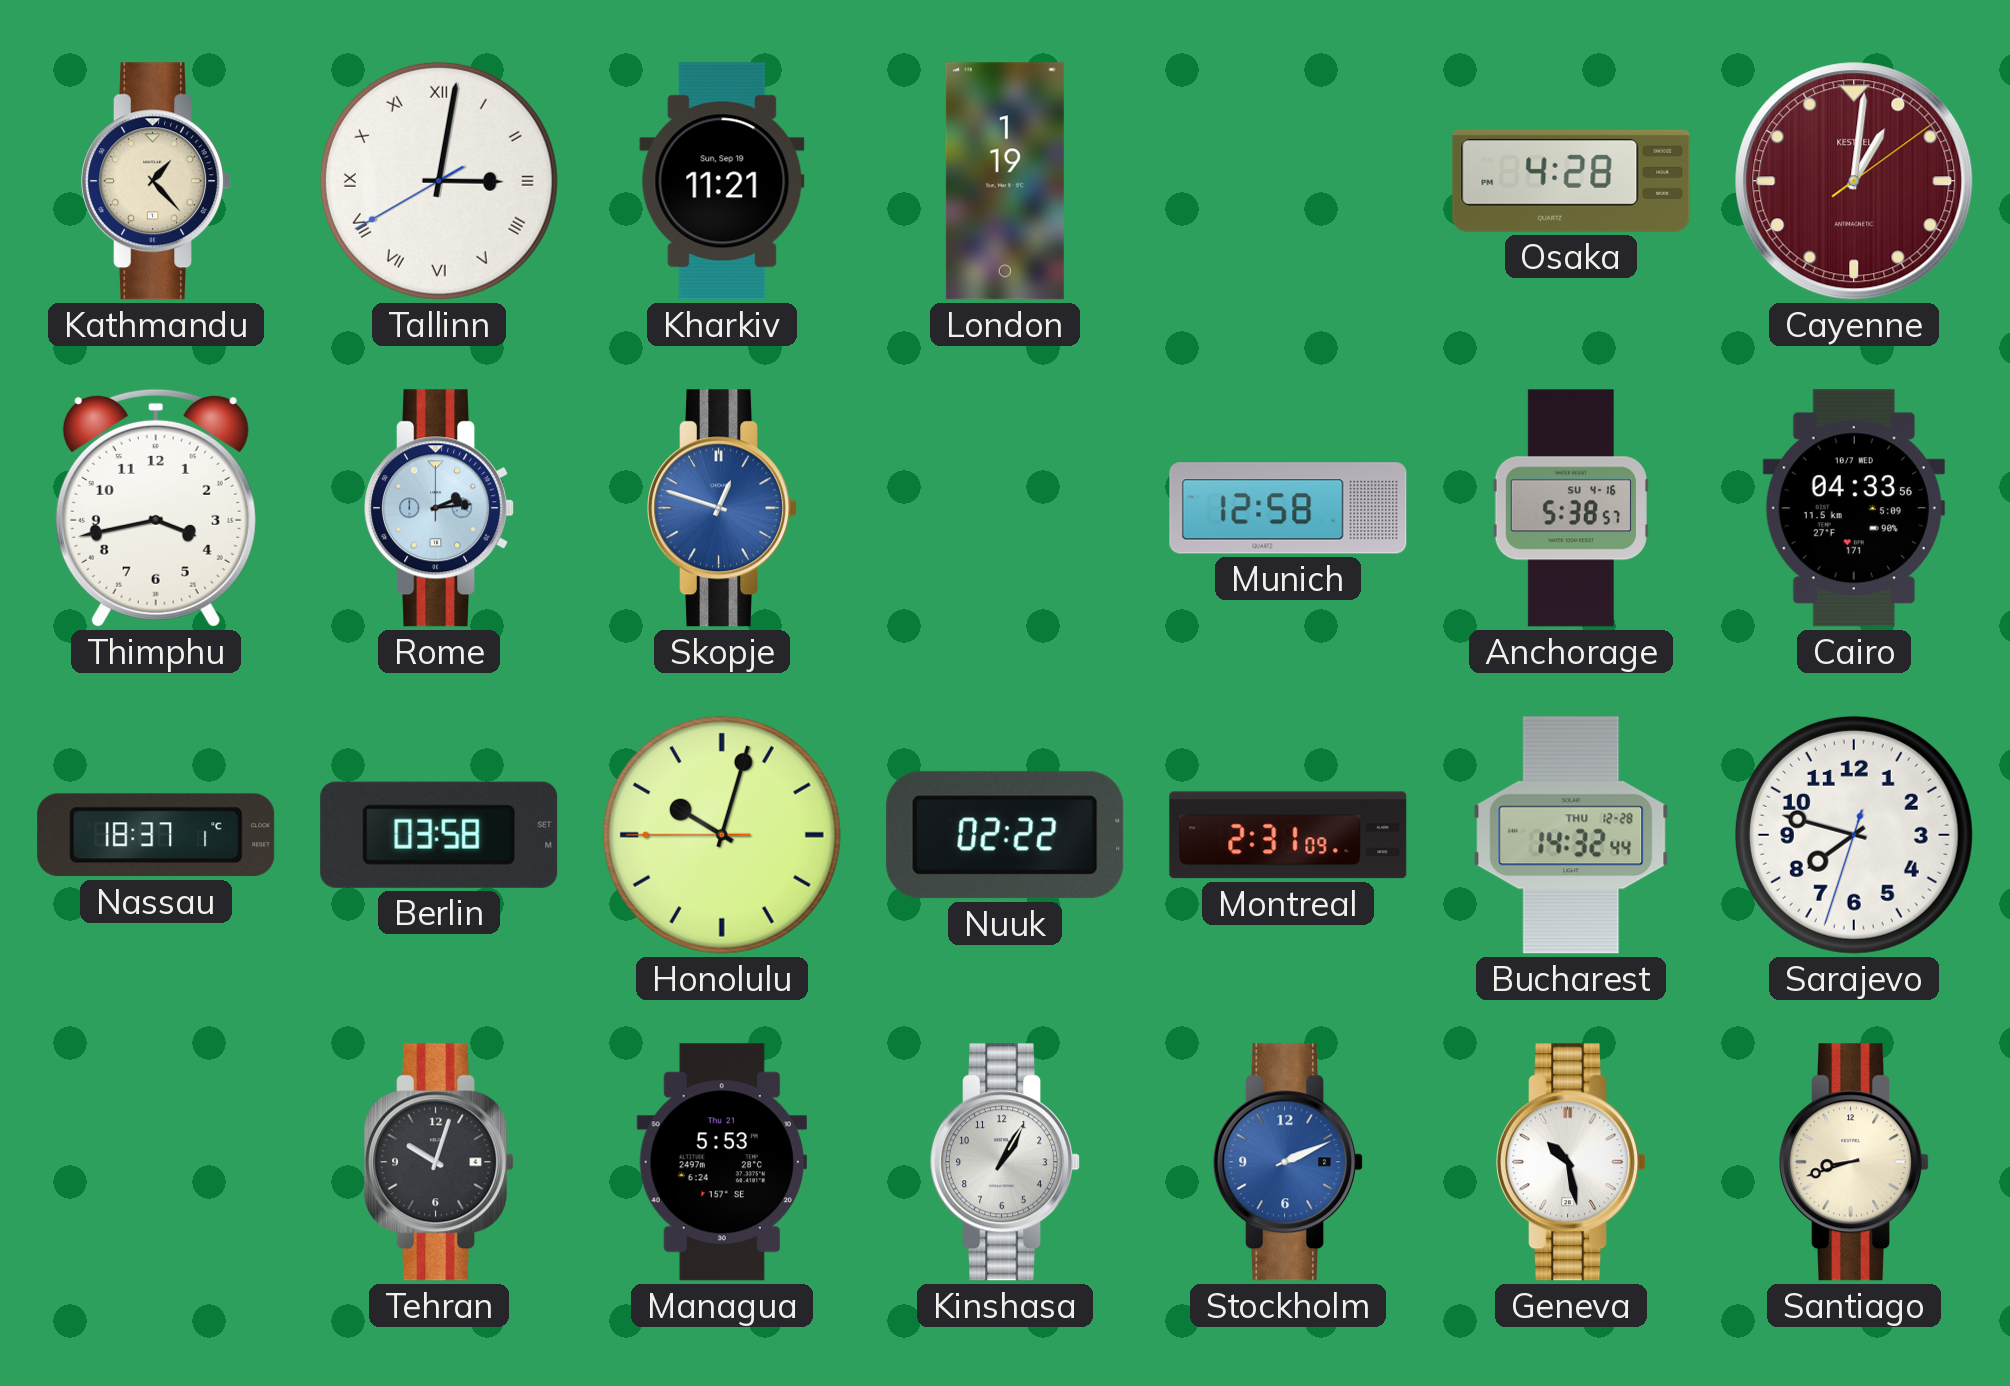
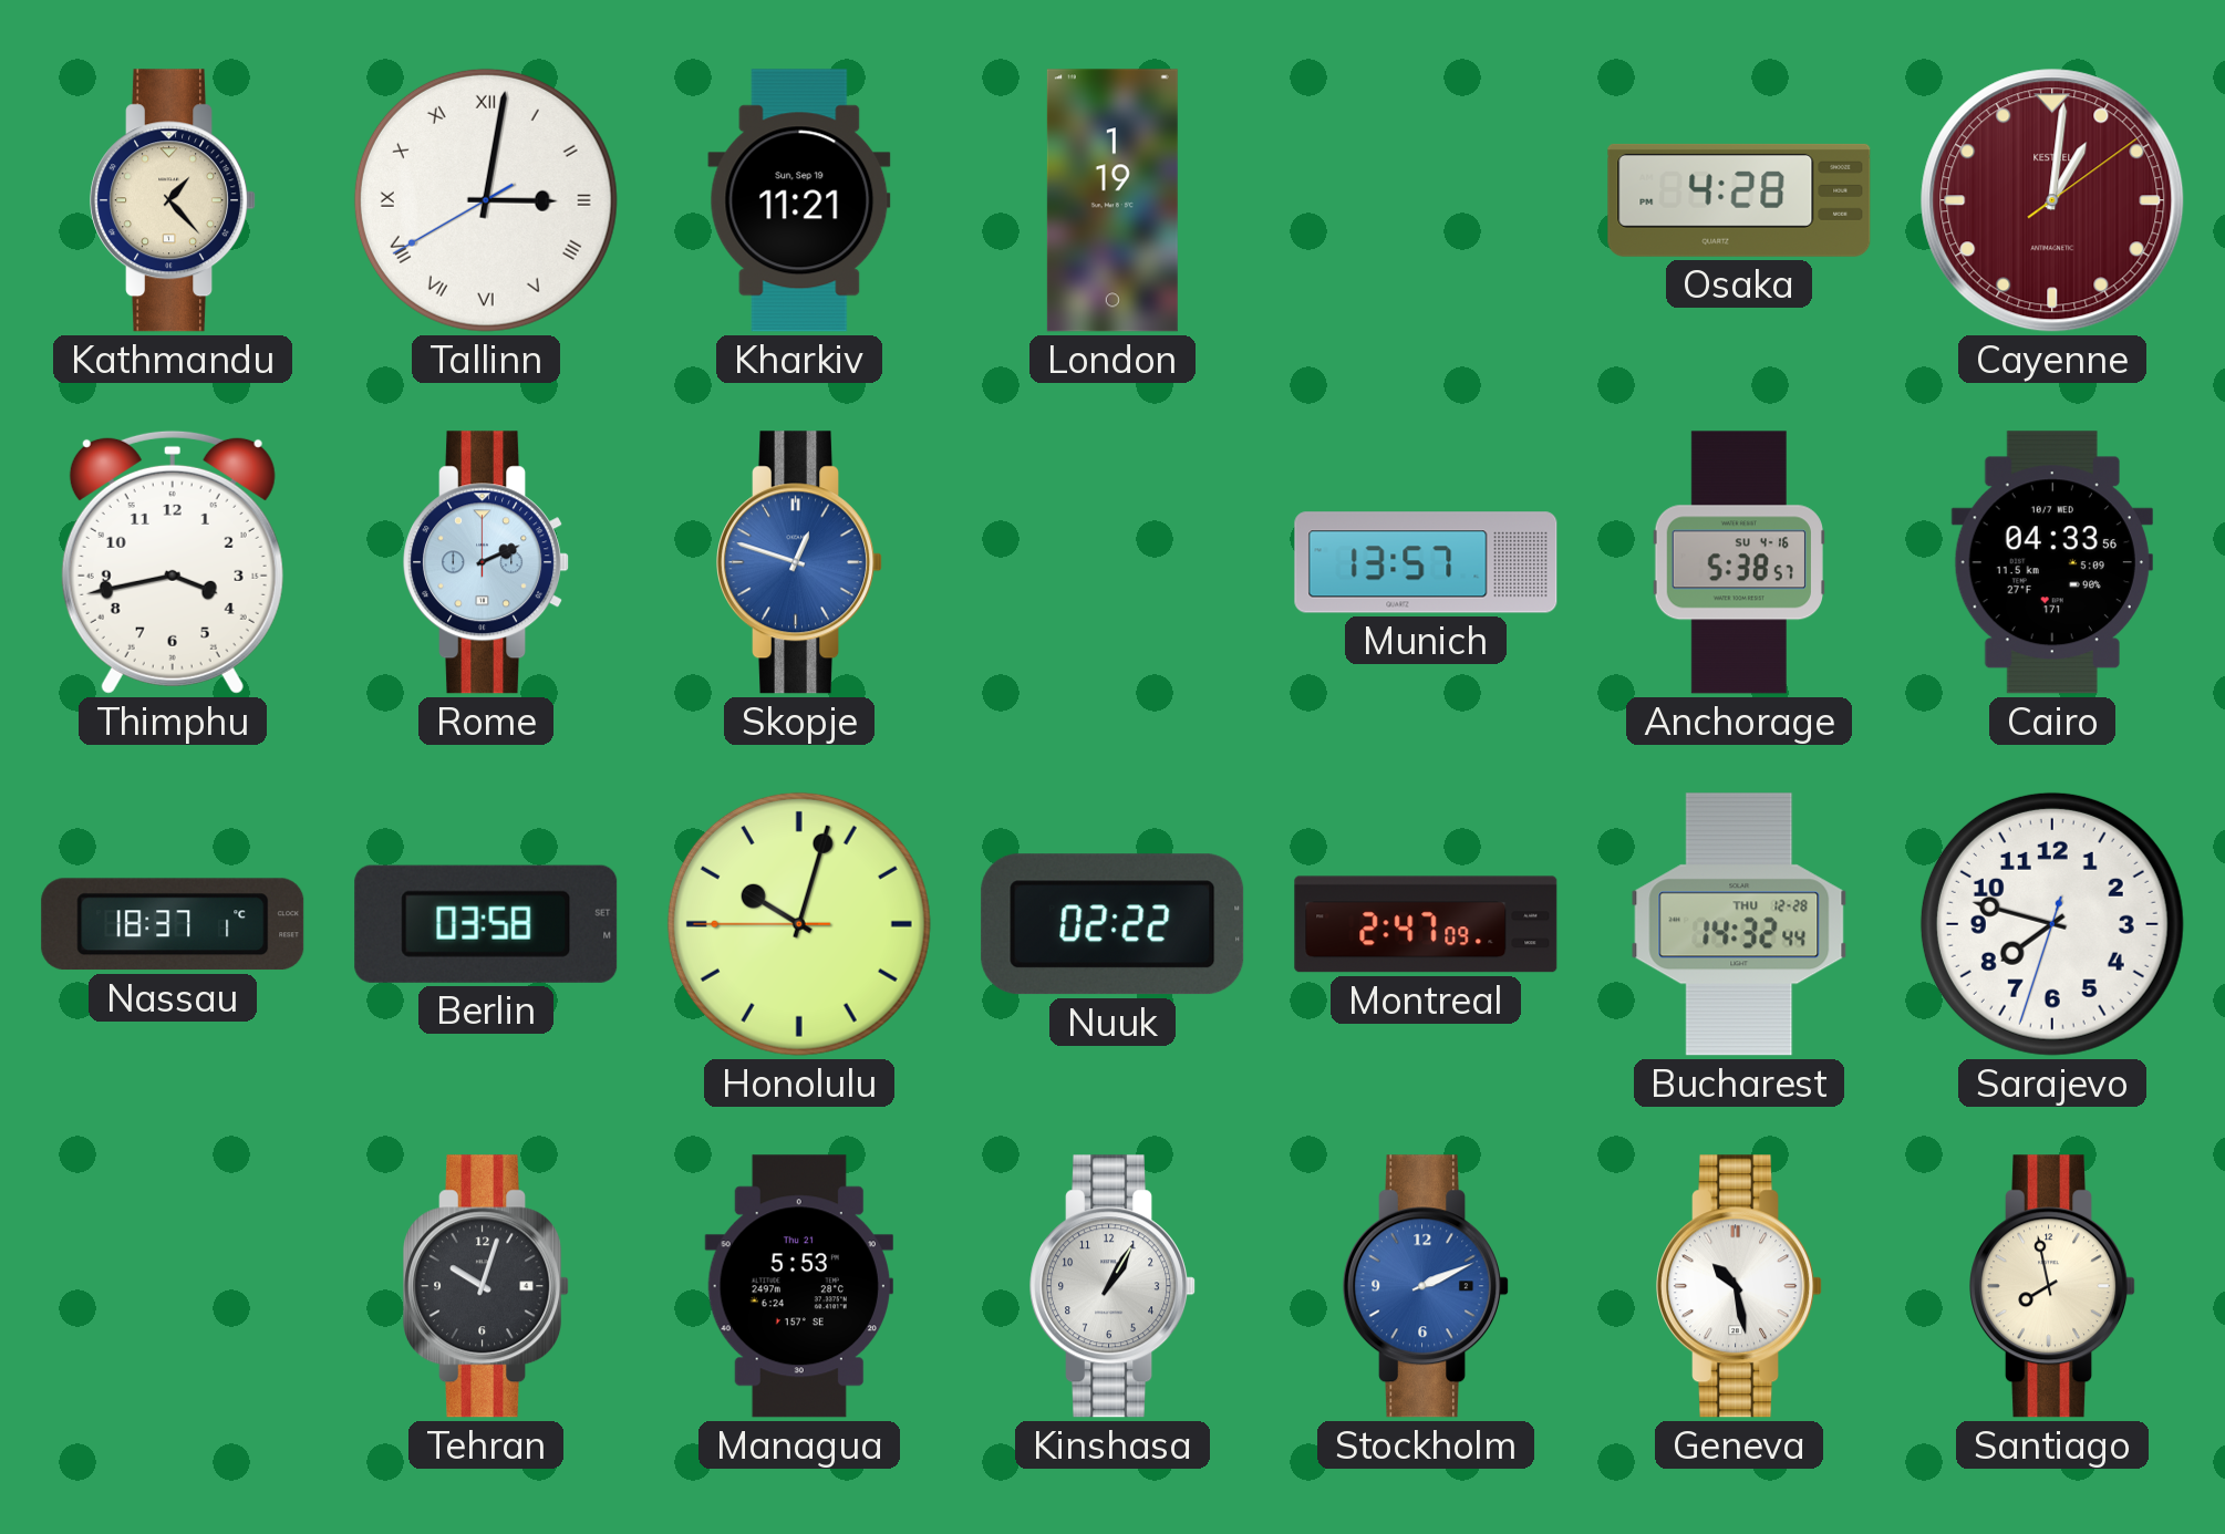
Rome: 2:14 -> 2:11
Munich: 12:58 -> 13:57
Montreal: 2:31 -> 2:47
Santiago: 8:42 -> 7:58
